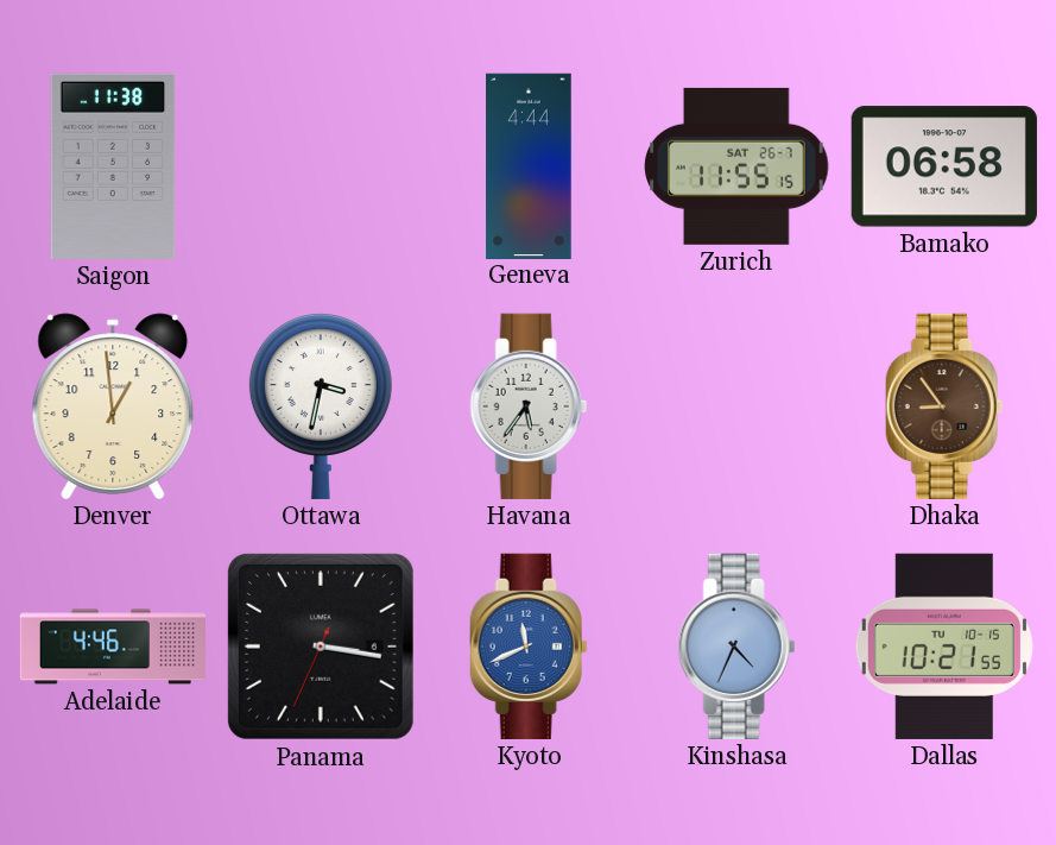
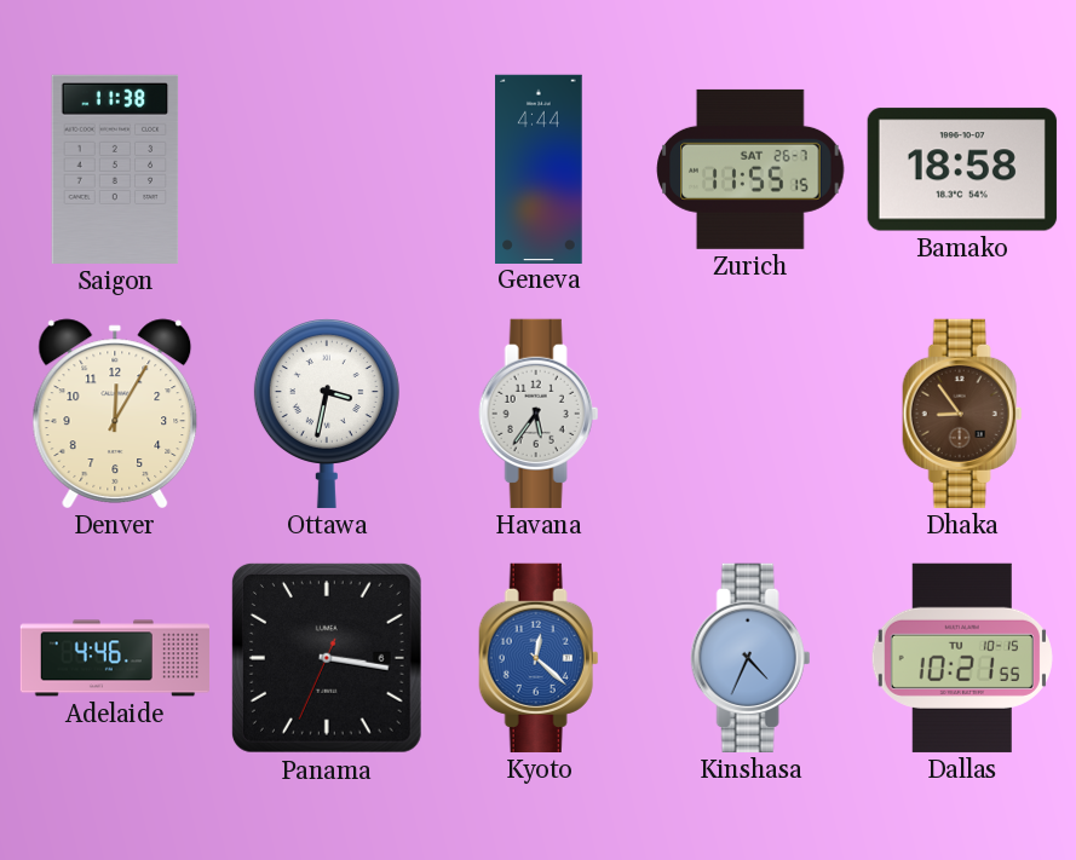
Bamako: 06:58 -> 18:58
Denver: 12:59 -> 12:05
Kyoto: 11:41 -> 12:22
